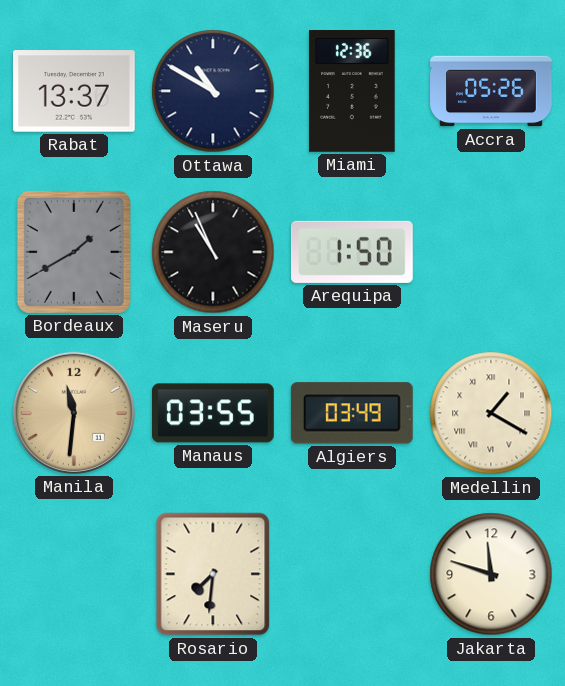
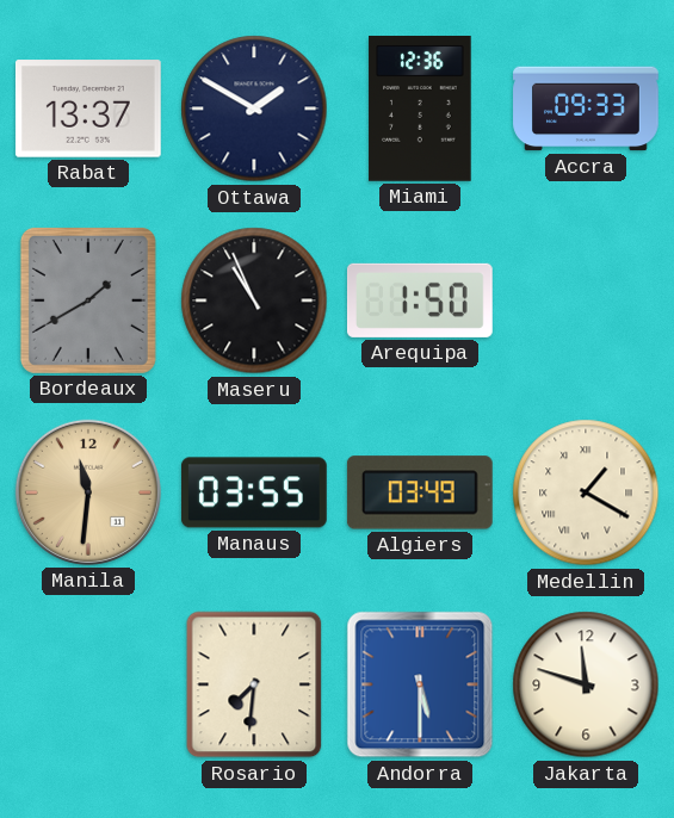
Ottawa: 10:50 -> 1:50
Accra: 05:26 -> 09:33
Andorra: none -> 5:30
